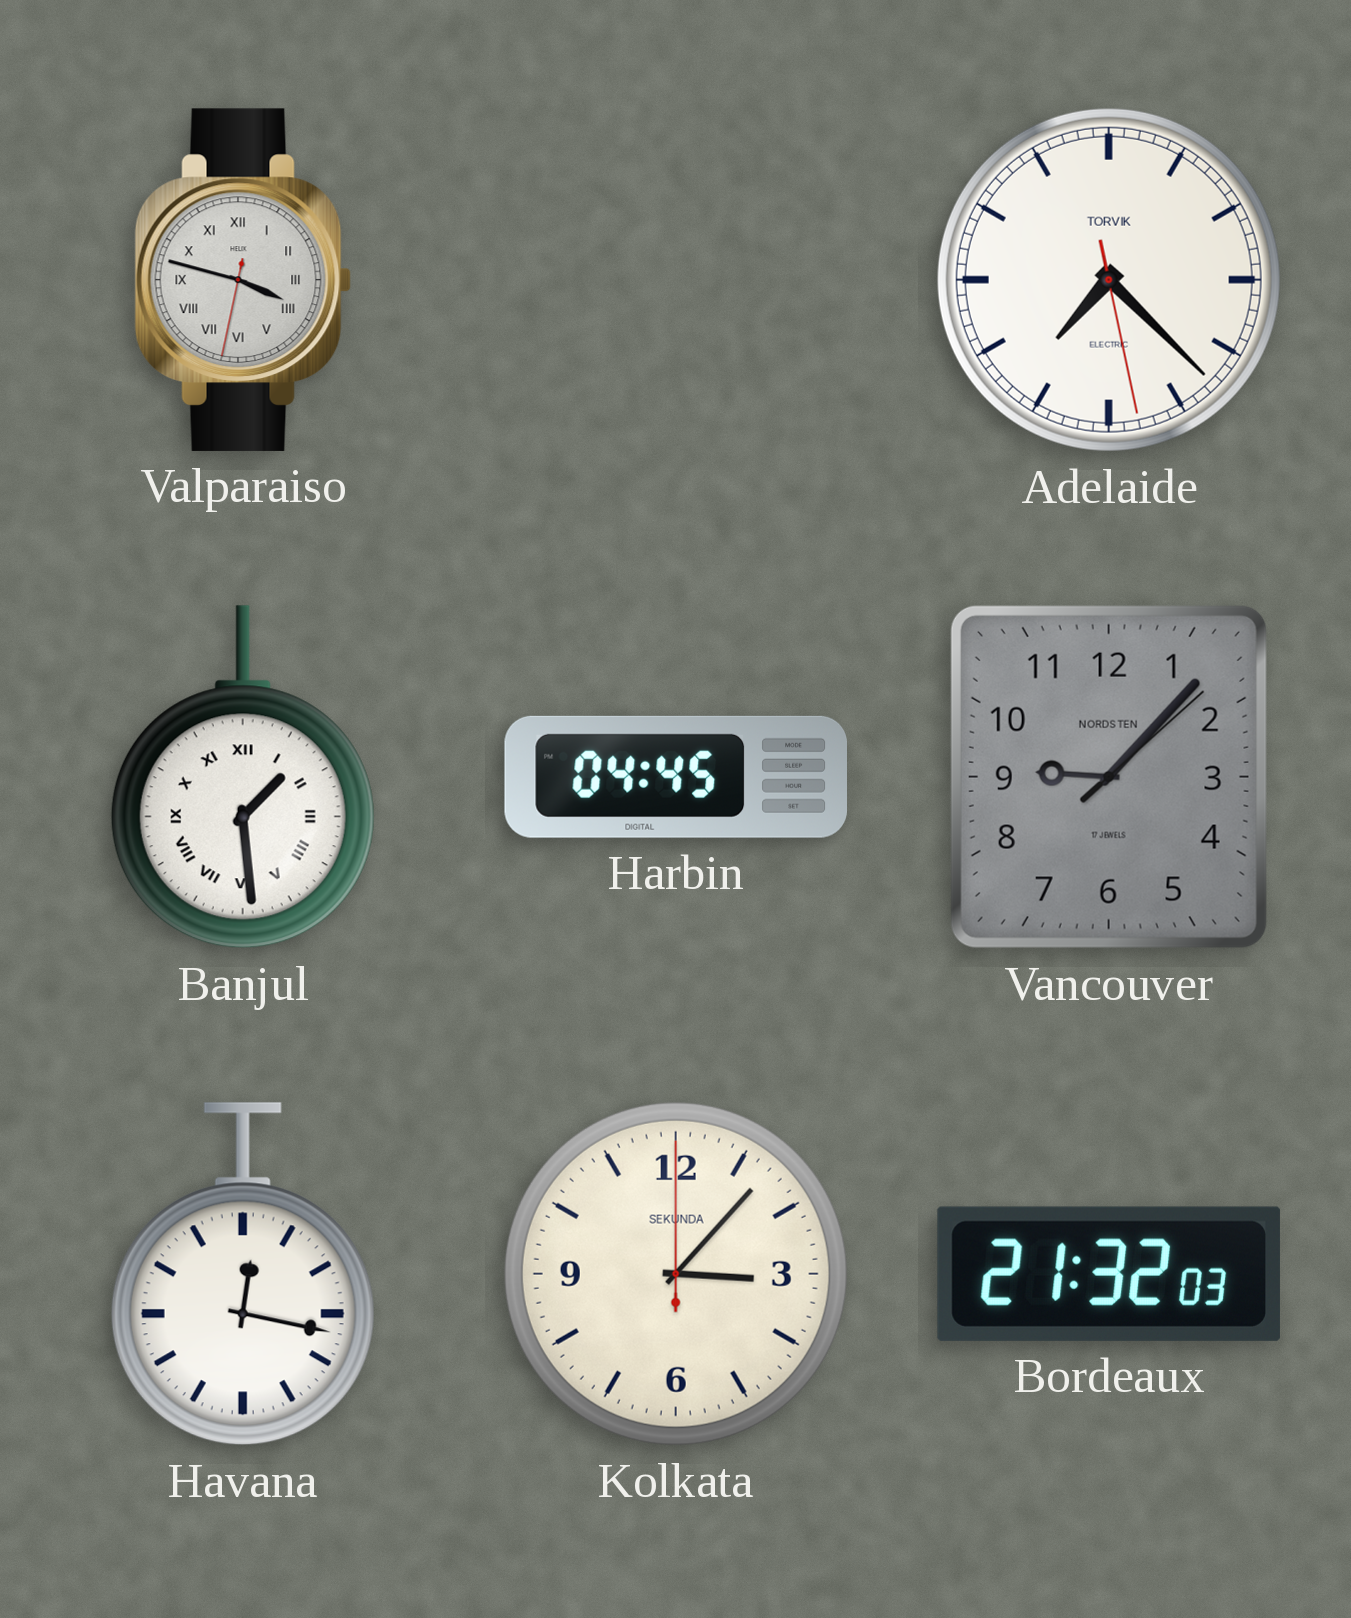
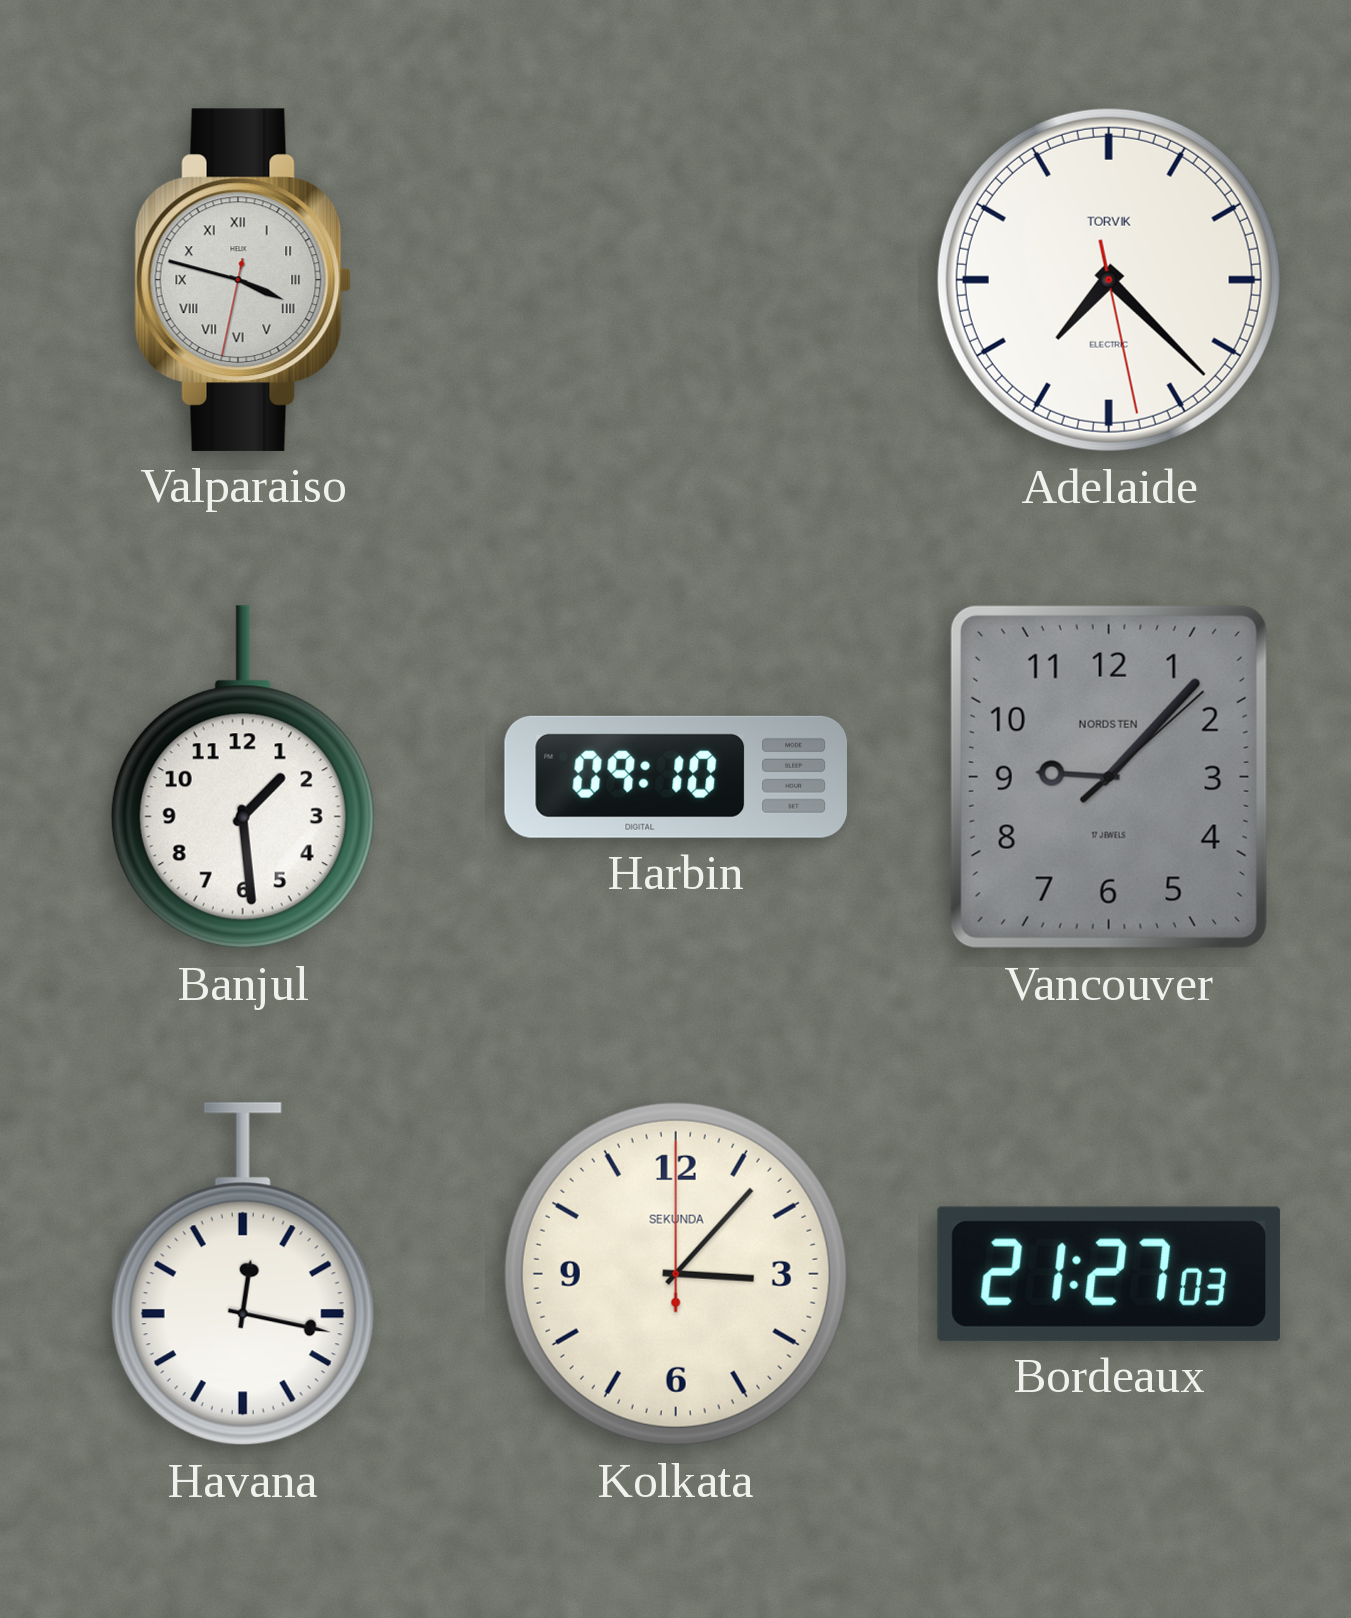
Banjul numerals: Roman -> Arabic
Harbin: 04:45 -> 09:10
Bordeaux: 21:32 -> 21:27
